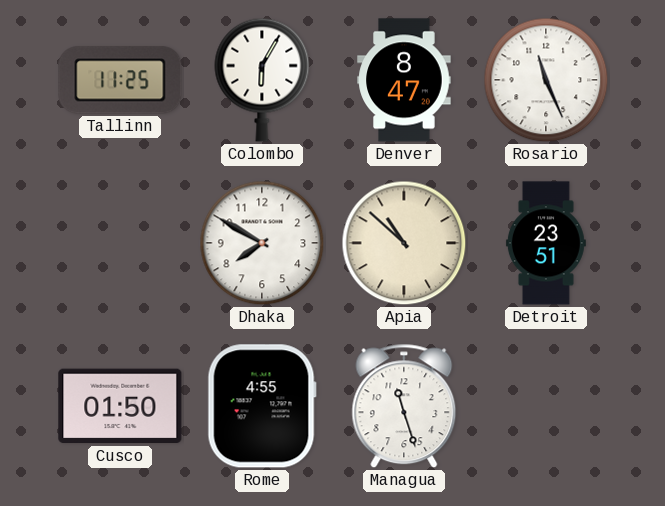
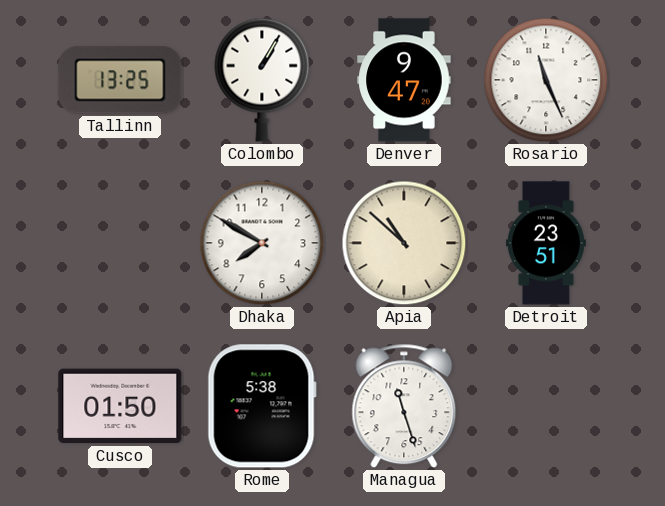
Tallinn: 11:25 -> 13:25
Colombo: 6:05 -> 1:05
Denver: 8:47 -> 9:47
Rome: 4:55 -> 5:38
